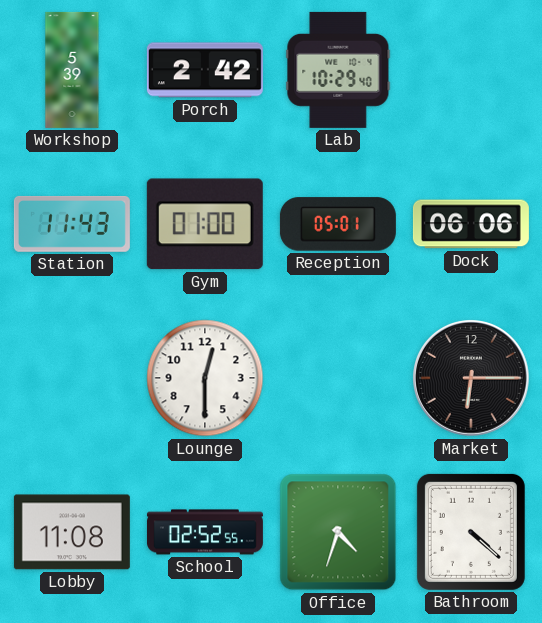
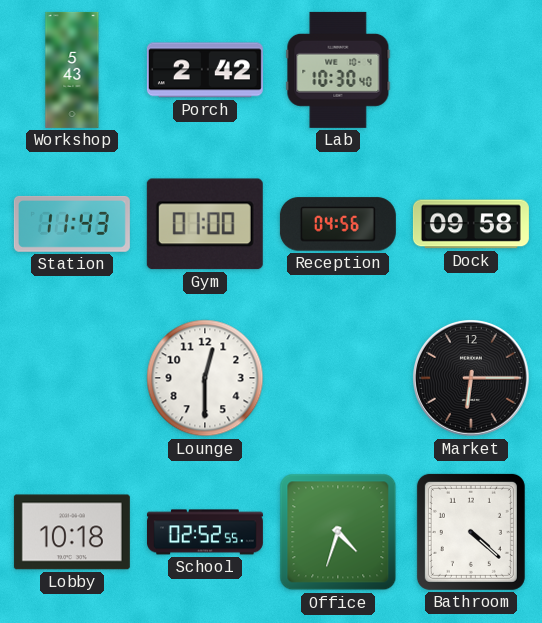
Workshop: 5:39 -> 5:43
Lab: 10:29 -> 10:30
Reception: 05:01 -> 04:56
Dock: 06:06 -> 09:58
Lobby: 11:08 -> 10:18
